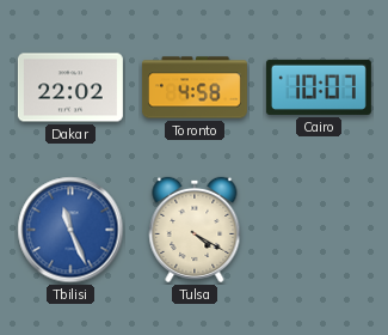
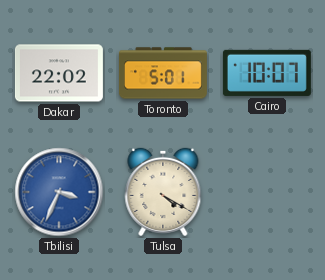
Toronto: 4:58 -> 5:01
Tbilisi: 11:26 -> 3:34
